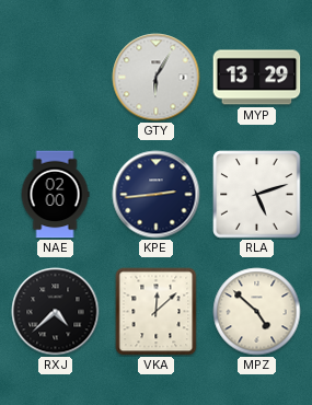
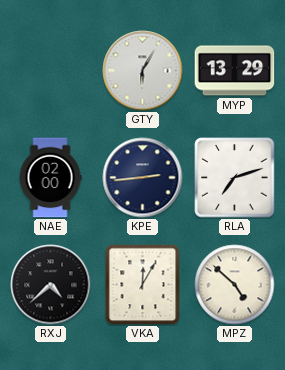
RLA: 5:12 -> 7:12
VKA: 12:08 -> 12:05
